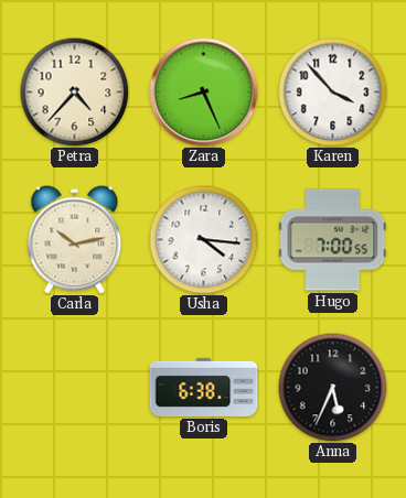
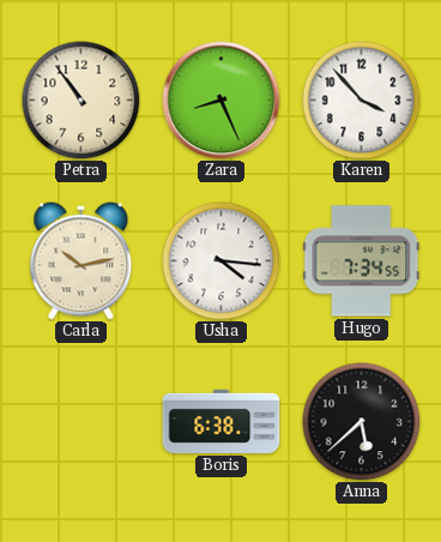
Petra: 4:37 -> 10:54
Hugo: 7:00 -> 7:34
Anna: 5:34 -> 5:38
